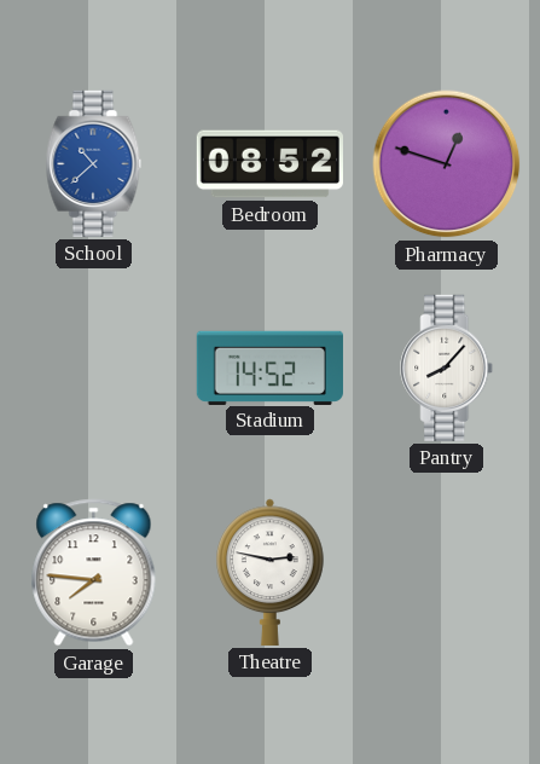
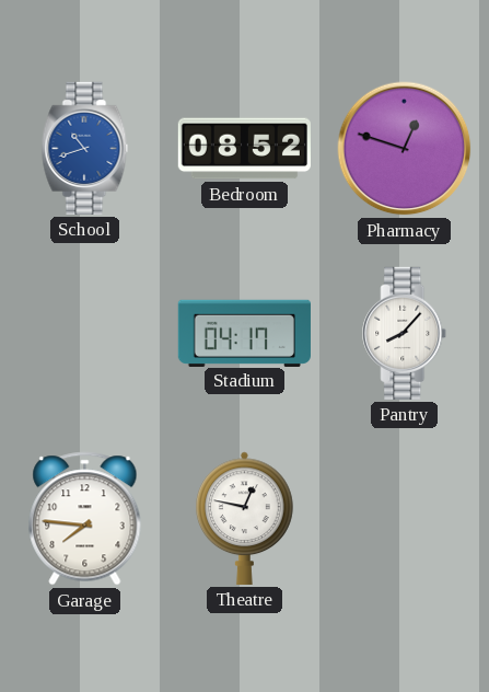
School: 10:38 -> 10:42
Stadium: 14:52 -> 04:17
Theatre: 2:47 -> 12:47
